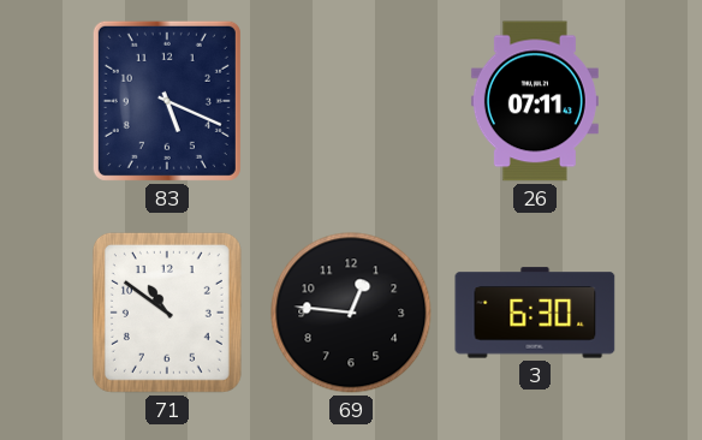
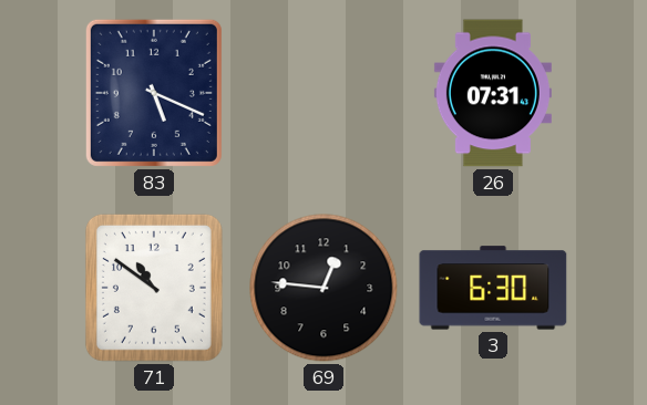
26: 07:11 -> 07:31
